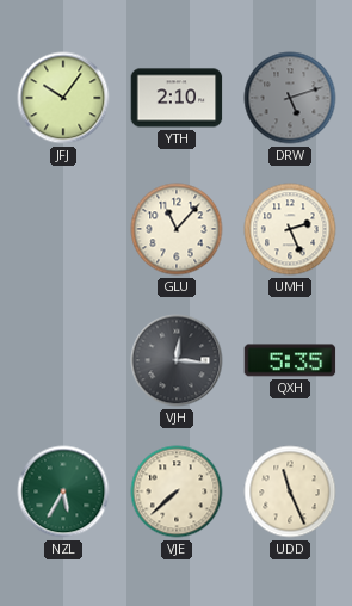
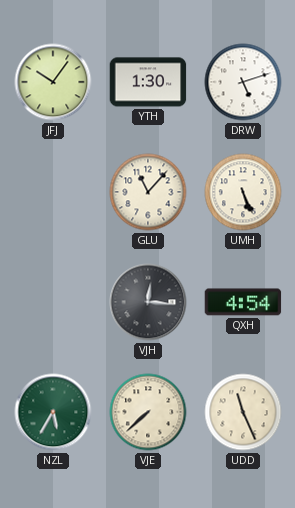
YTH: 2:10 -> 1:30
DRW dial: grey -> white
UMH: 2:26 -> 5:26
QXH: 5:35 -> 4:54
